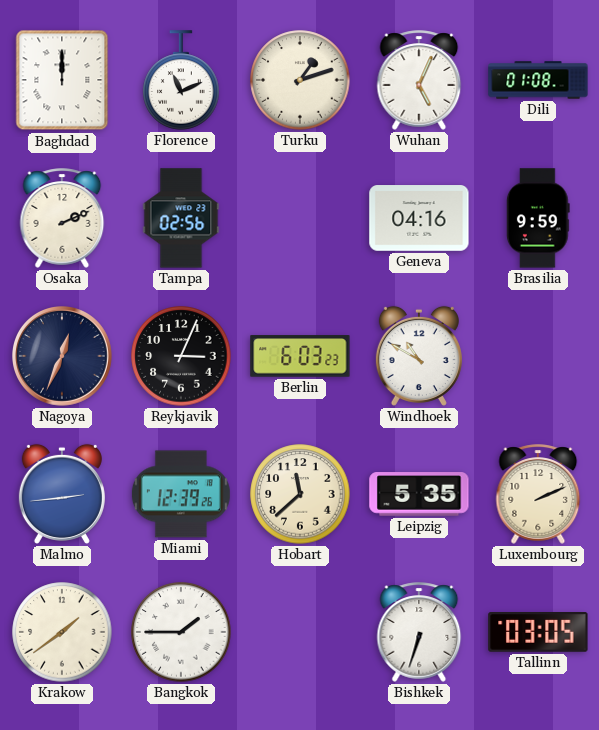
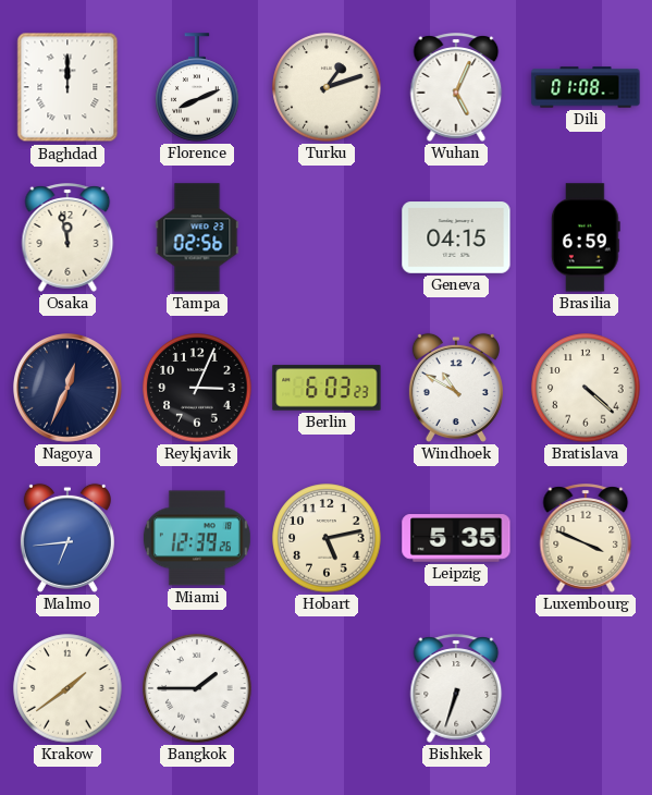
Florence: 11:11 -> 8:11
Osaka: 2:11 -> 11:58
Geneva: 04:16 -> 04:15
Brasilia: 9:59 -> 6:59
Bratislava: none -> 4:22
Malmo: 2:44 -> 6:44
Hobart: 11:38 -> 5:13
Luxembourg: 2:11 -> 3:49
Tallinn: 03:05 -> none
